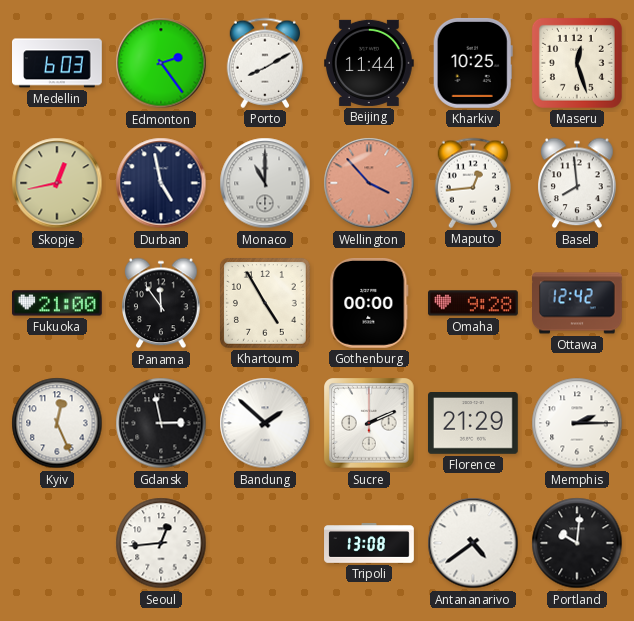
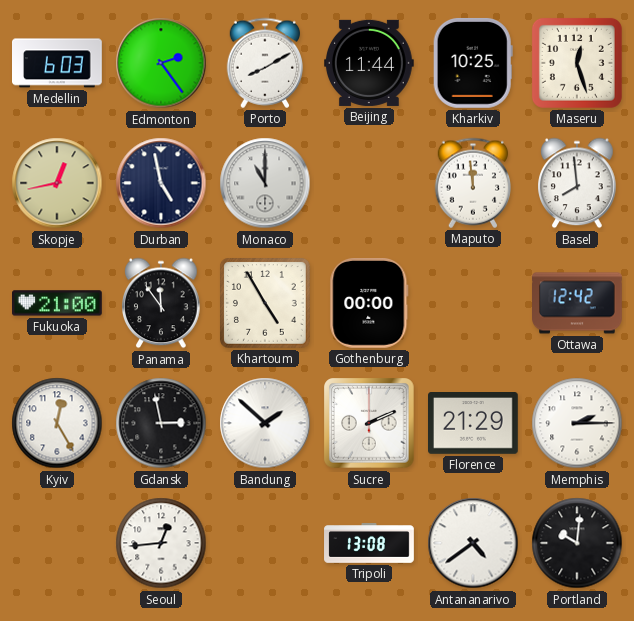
Wellington: 3:53 -> none
Maputo: 12:44 -> 11:59
Omaha: 9:28 -> none
Kyiv: 12:26 -> 12:25
